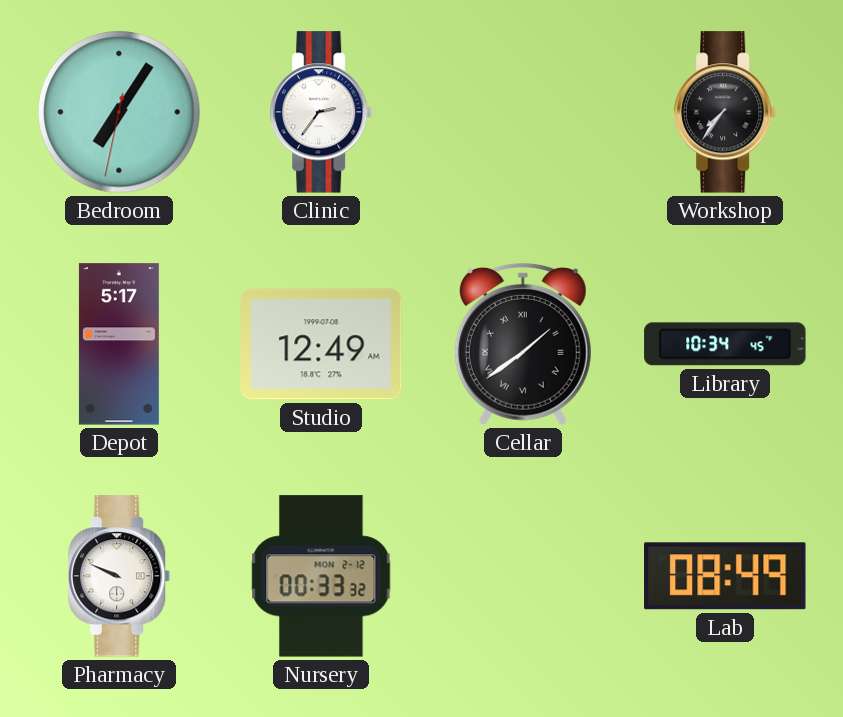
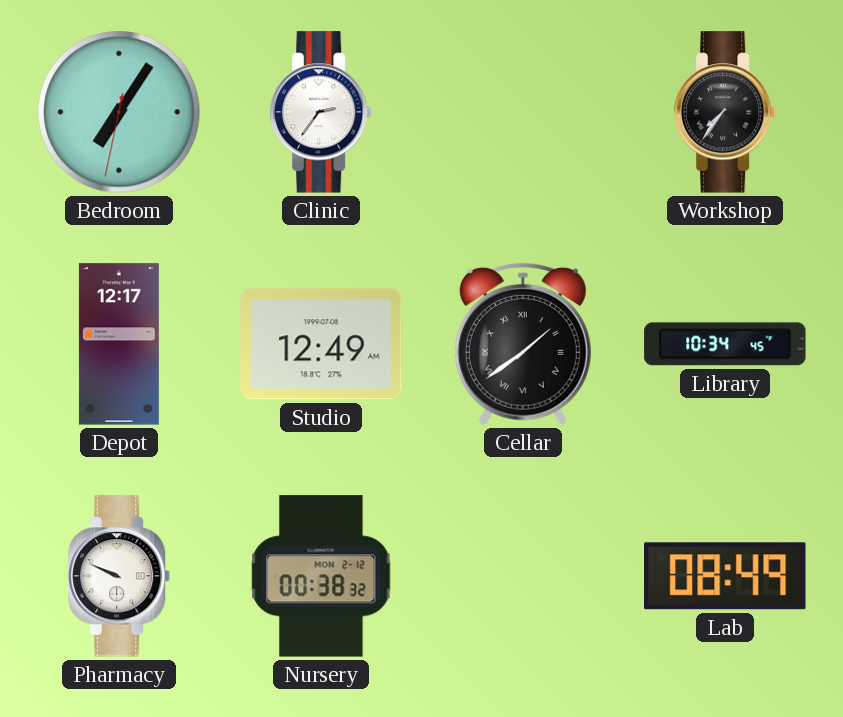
Depot: 5:17 -> 12:17
Nursery: 00:33 -> 00:38
